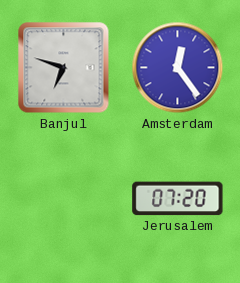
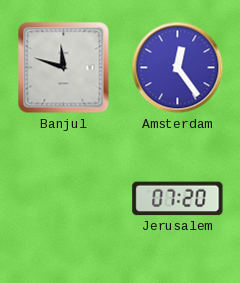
Banjul: 6:48 -> 11:48
